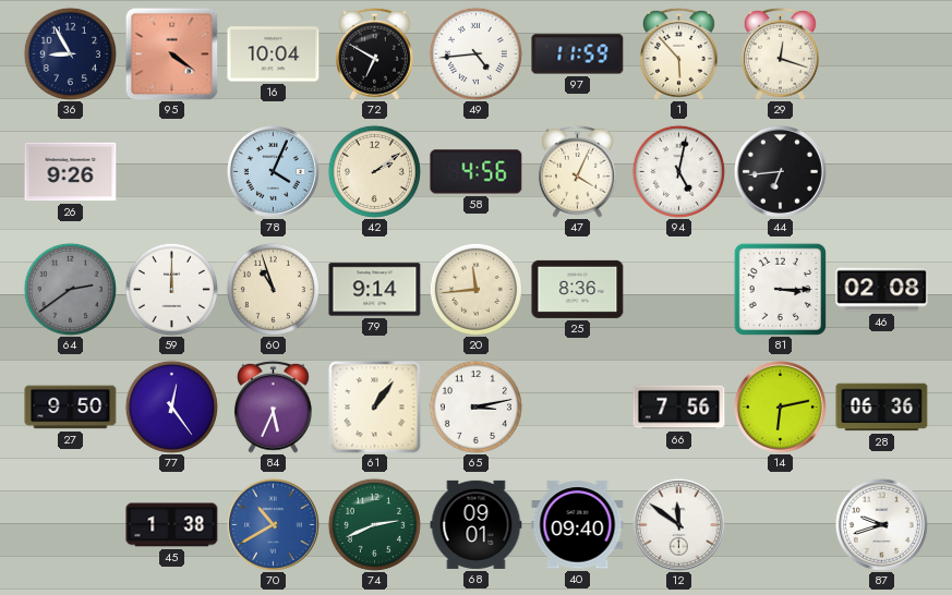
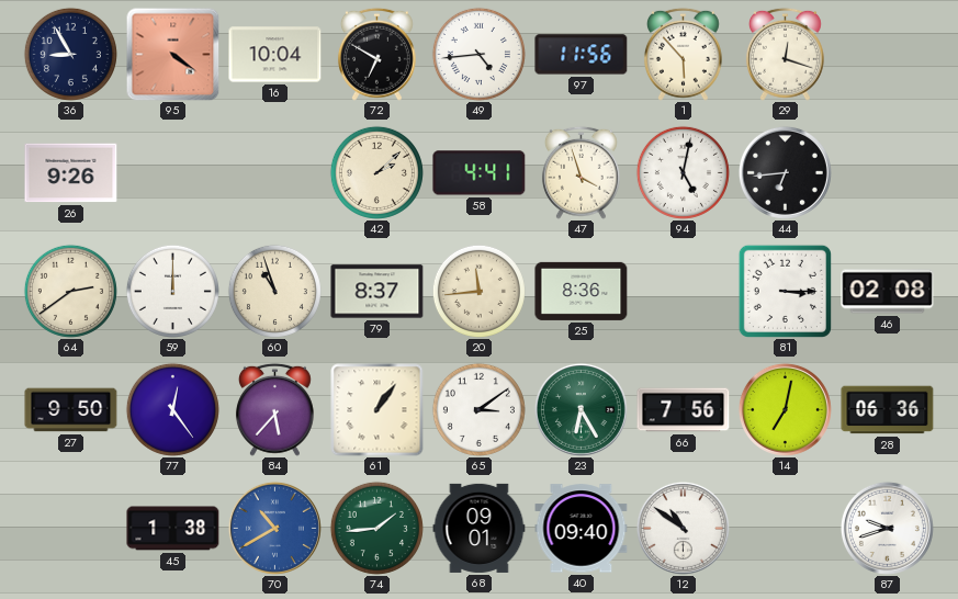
97: 11:59 -> 11:56
78: 4:04 -> none
42: 2:09 -> 2:08
58: 4:56 -> 4:41
47: 4:04 -> 3:57
64 dial: grey -> cream
79: 9:14 -> 8:37
84: 5:34 -> 5:37
65: 3:13 -> 3:09
23: none -> 6:25
14: 6:13 -> 7:02
74: 2:41 -> 1:44
12: 11:51 -> 10:51
